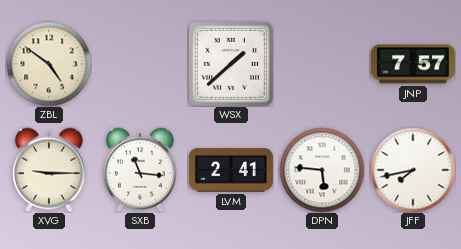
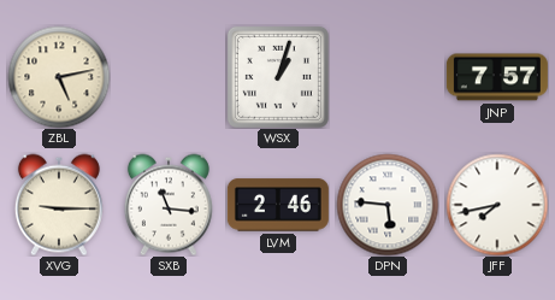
ZBL: 4:51 -> 5:13
WSX: 1:38 -> 1:03
LVM: 2:41 -> 2:46
